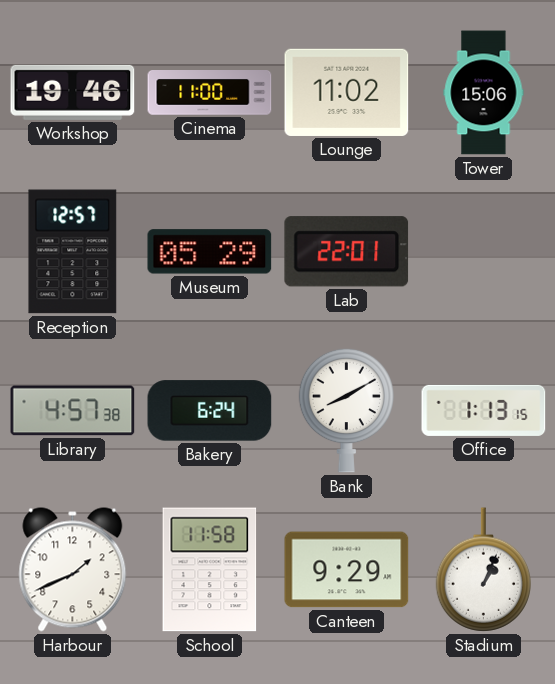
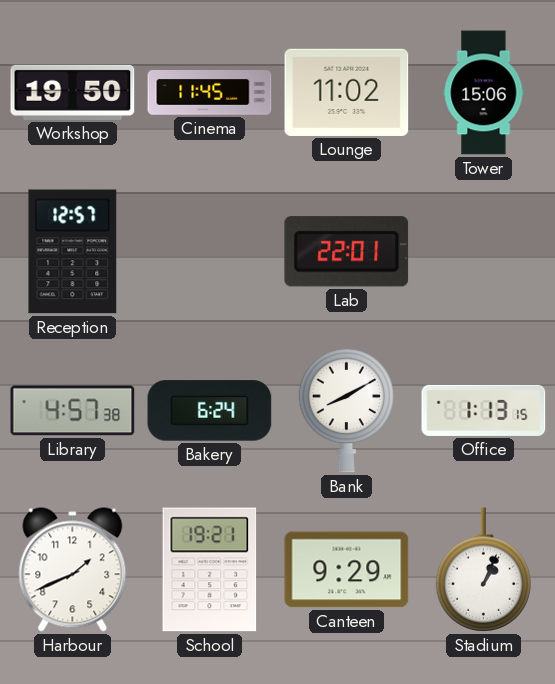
Workshop: 19:46 -> 19:50
Cinema: 11:00 -> 11:45
Museum: 05:29 -> none
School: 11:58 -> 19:21
